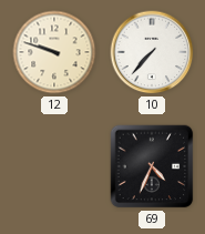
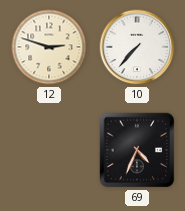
12: 9:48 -> 2:48
